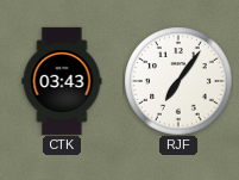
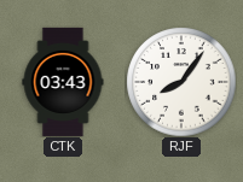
RJF: 7:06 -> 8:06
